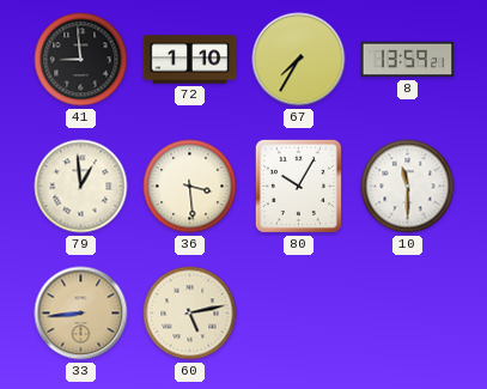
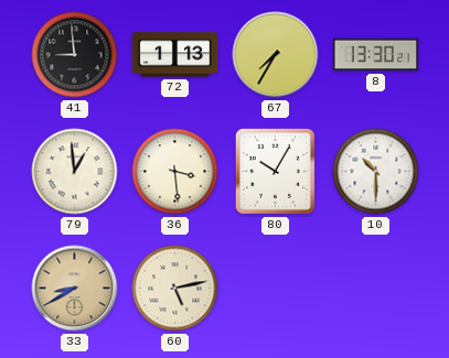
72: 1:10 -> 1:13
8: 13:59 -> 13:30
10: 11:30 -> 10:30
33: 8:44 -> 8:40
